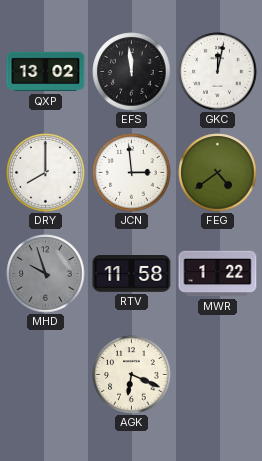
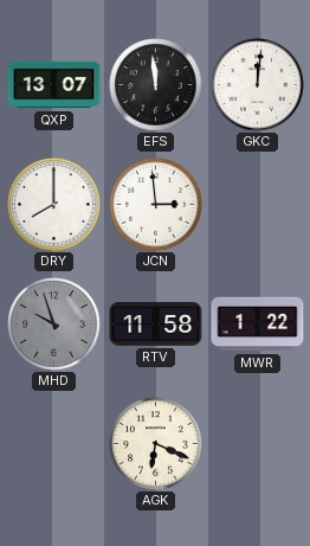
QXP: 13:02 -> 13:07
GKC: 12:02 -> 12:01
FEG: 4:39 -> none
